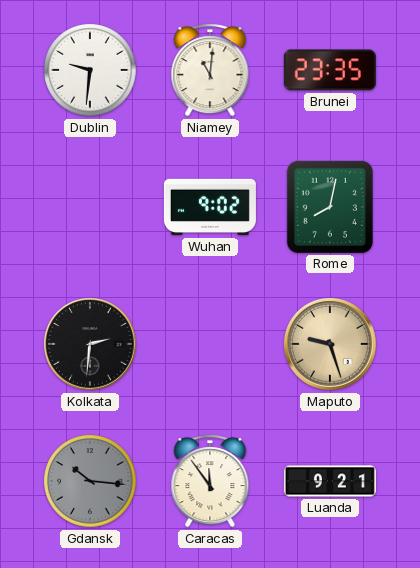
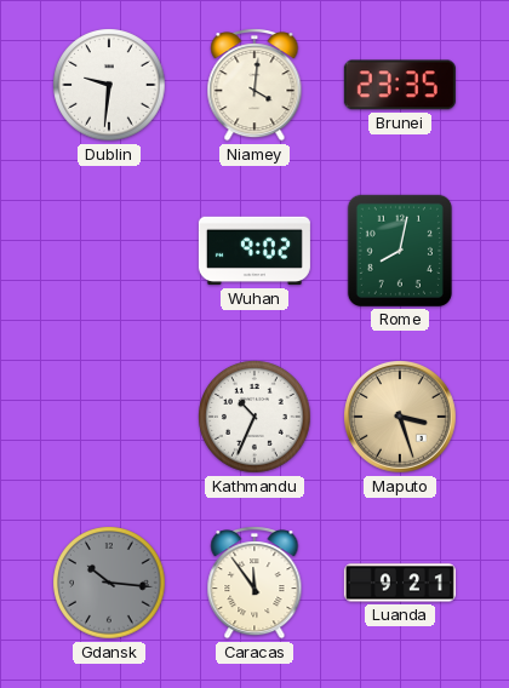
Niamey: 11:01 -> 4:01
Kolkata: 2:31 -> none
Kathmandu: none -> 10:34
Maputo: 9:27 -> 3:27
